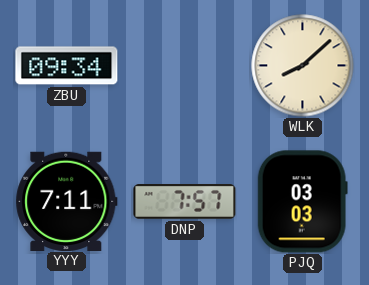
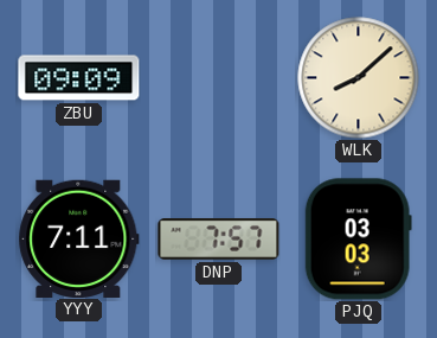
ZBU: 09:34 -> 09:09
